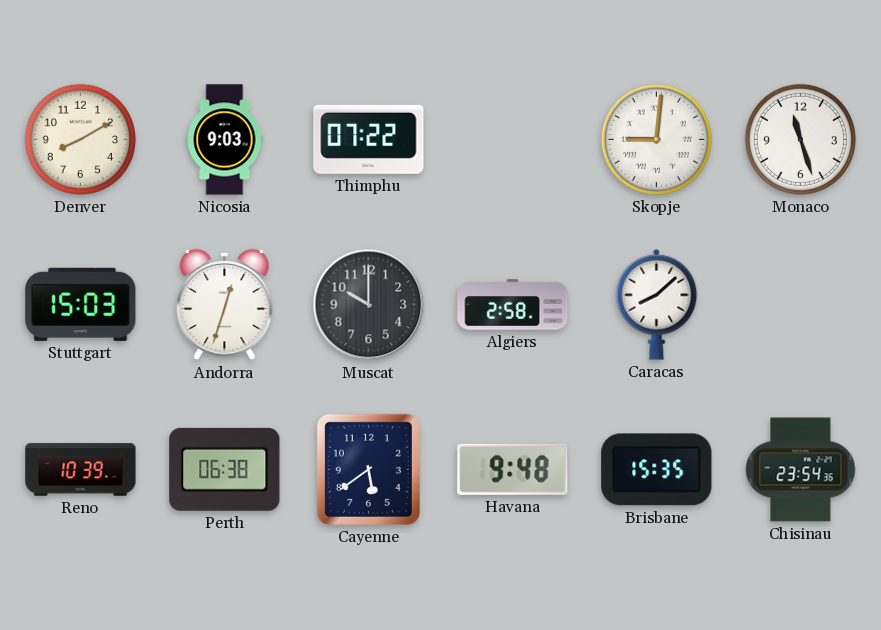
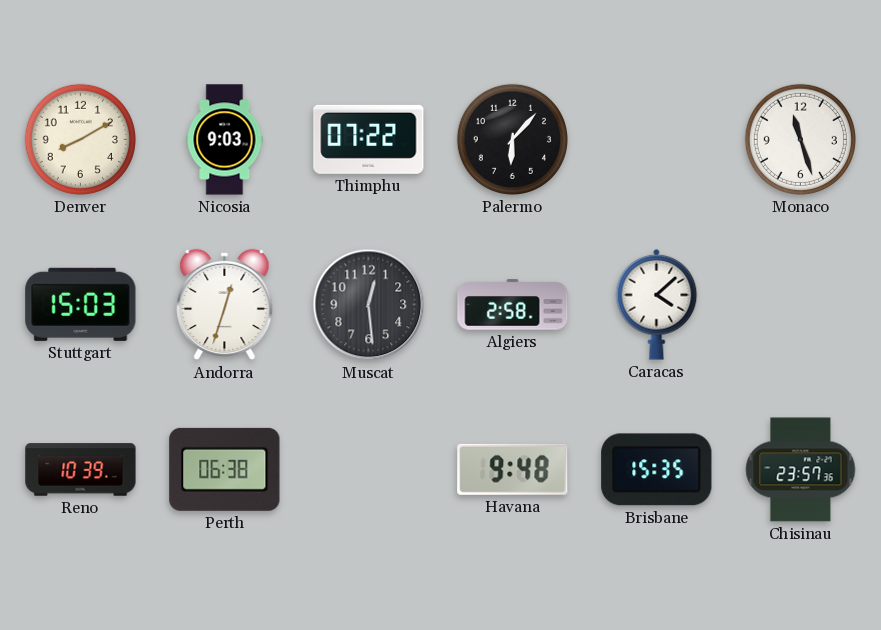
Palermo: none -> 6:07
Skopje: 9:01 -> none
Muscat: 10:00 -> 12:29
Caracas: 8:08 -> 4:08
Cayenne: 5:39 -> none
Chisinau: 23:54 -> 23:57
